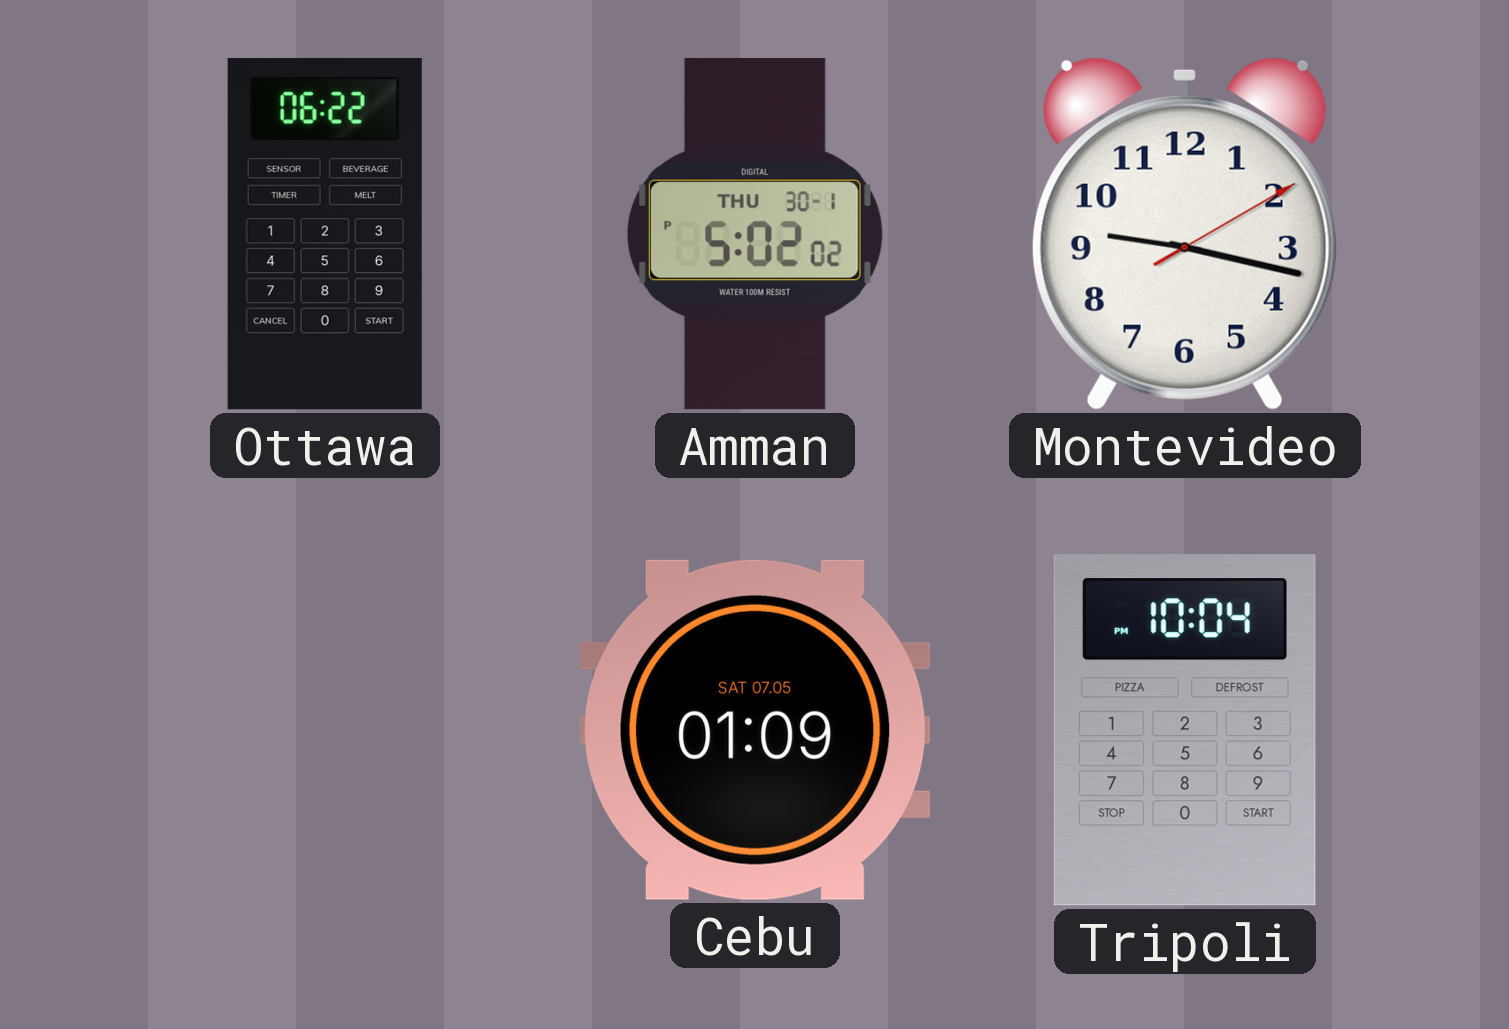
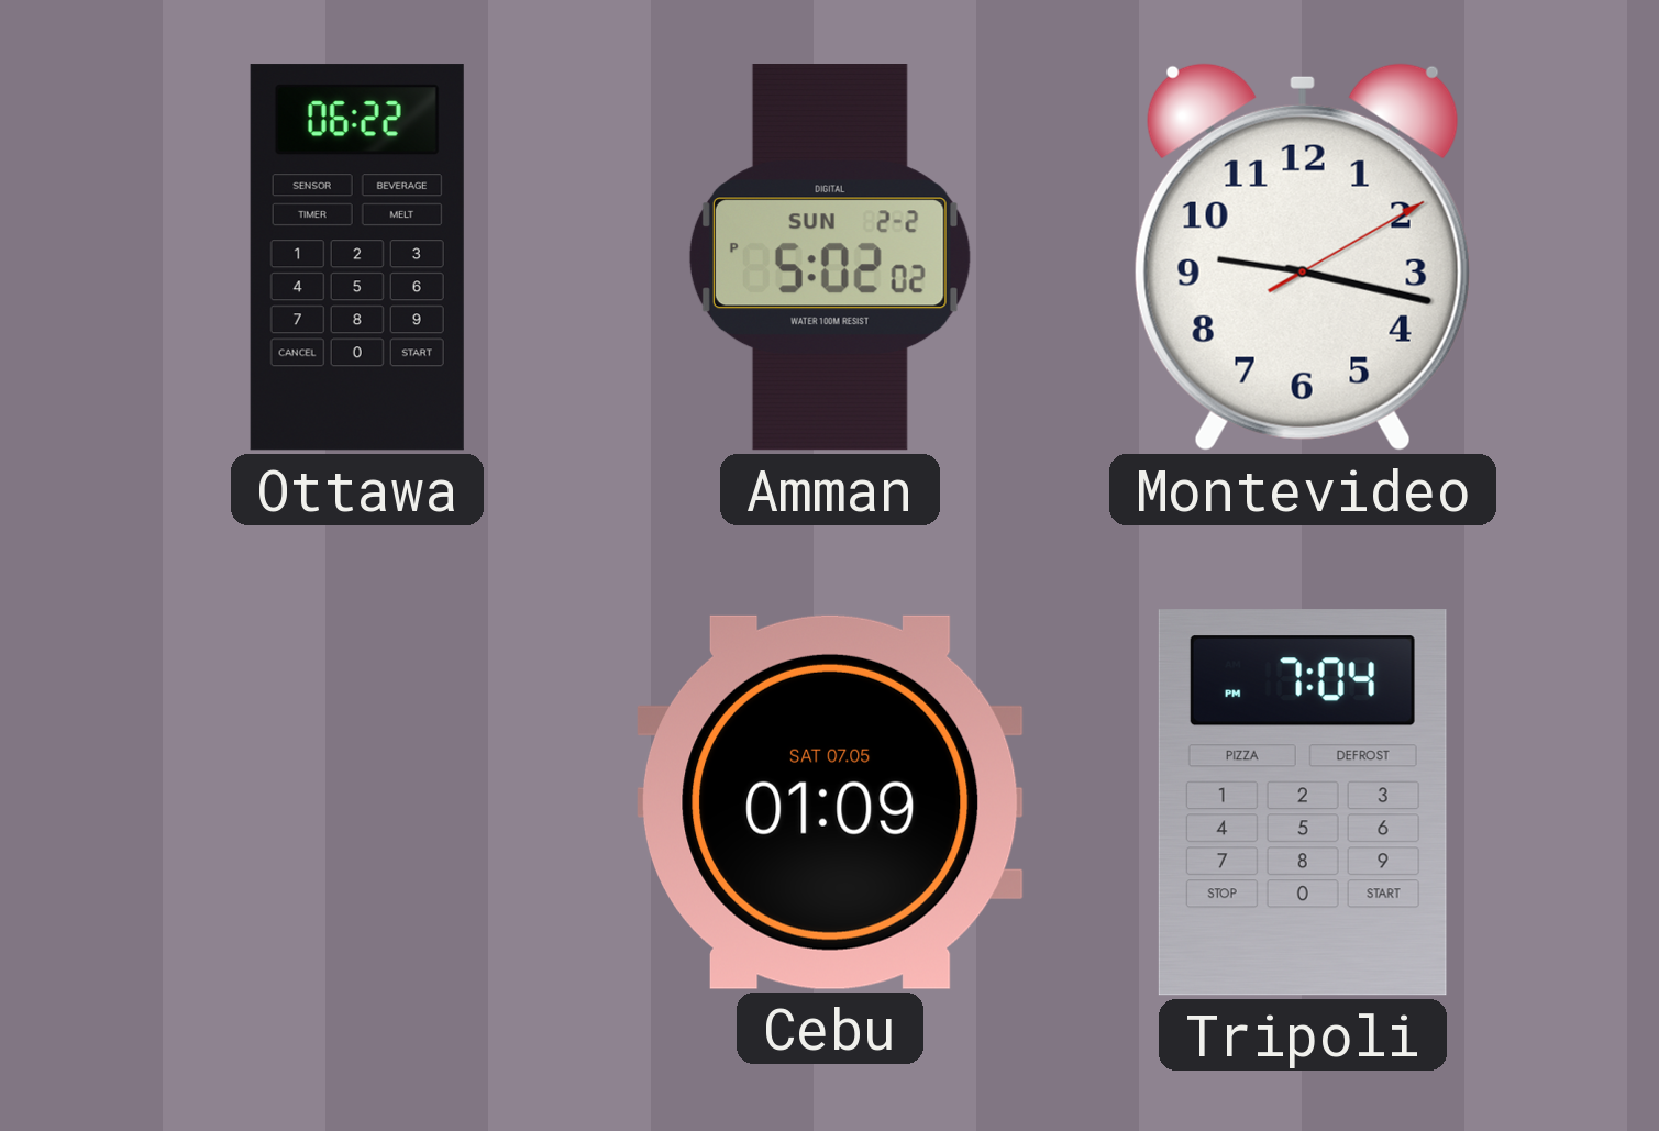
Amman date: THU 30-1 -> SUN 2-2
Tripoli: 10:04 -> 7:04
